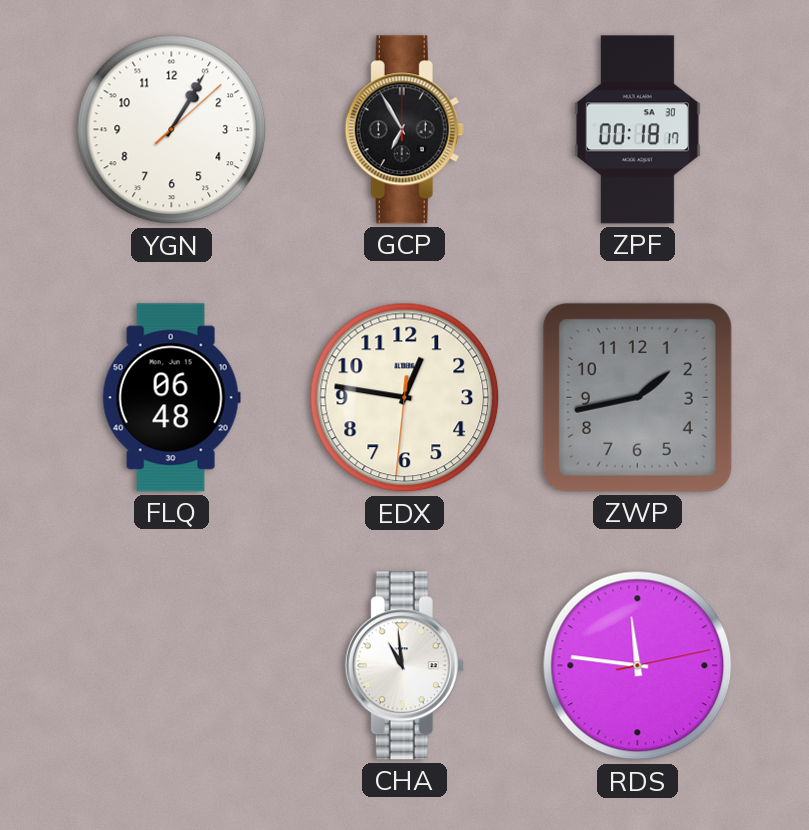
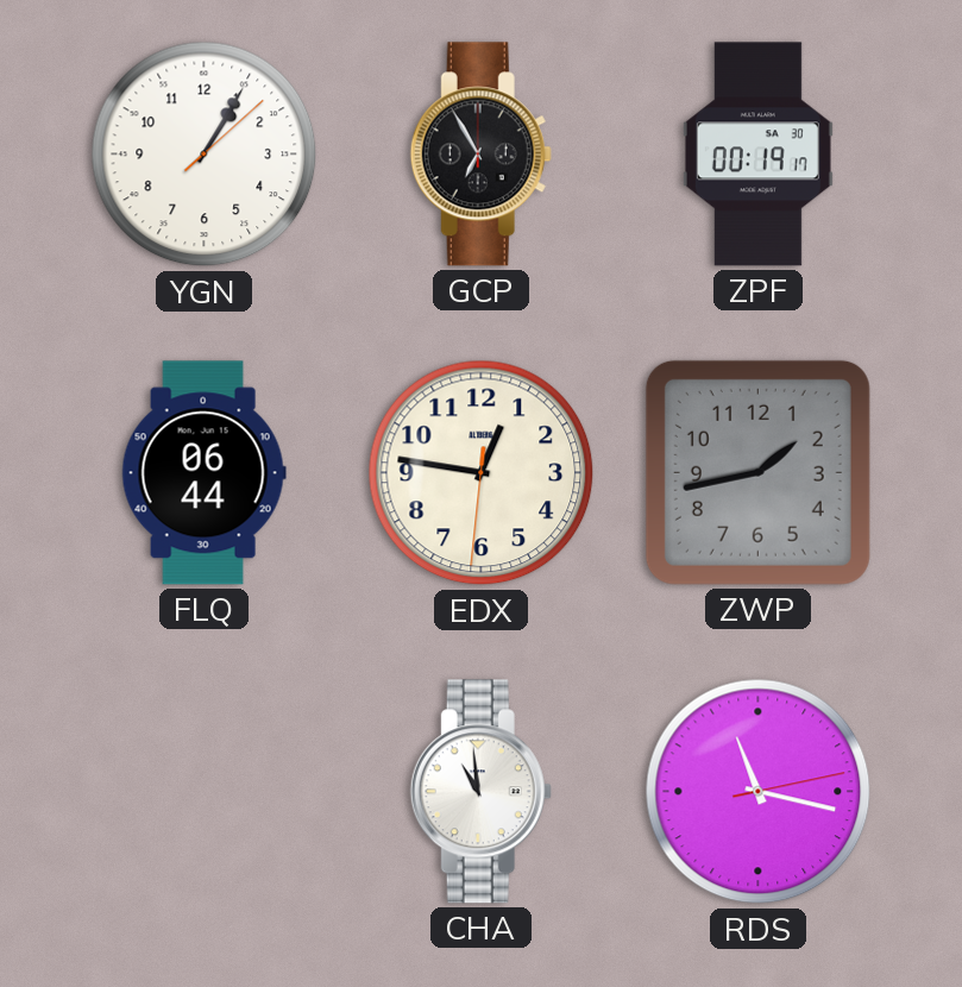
ZPF: 00:18 -> 00:19
FLQ: 06:48 -> 06:44
RDS: 11:46 -> 11:17
